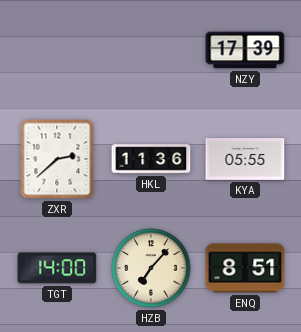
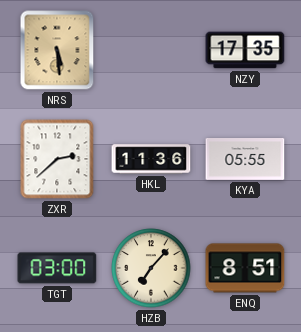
NRS: none -> 5:29
NZY: 17:39 -> 17:35
TGT: 14:00 -> 03:00
